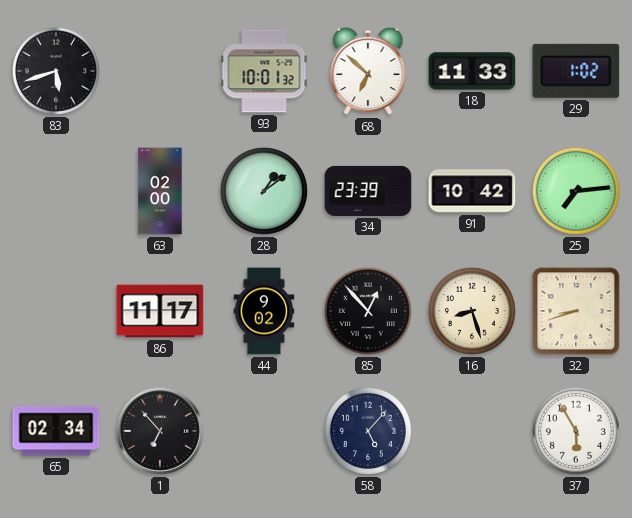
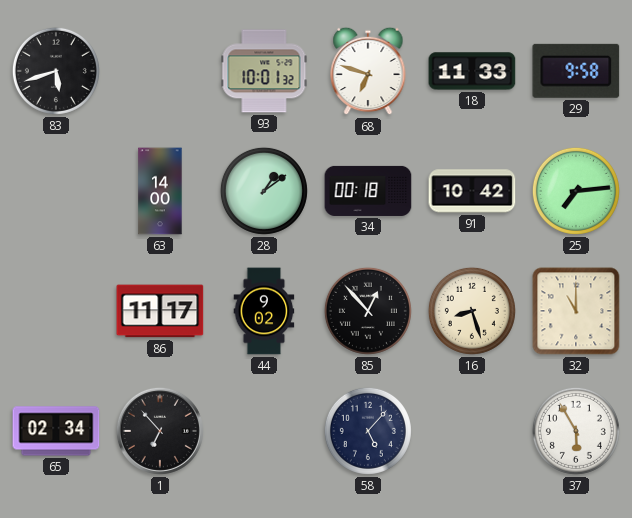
68: 6:52 -> 6:48
29: 1:02 -> 9:58
63: 02:00 -> 14:00
34: 23:39 -> 00:18
32: 8:42 -> 11:00
